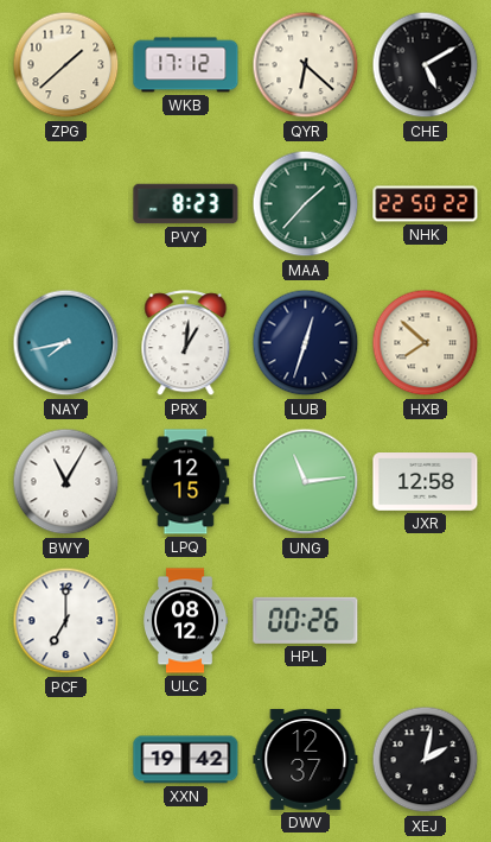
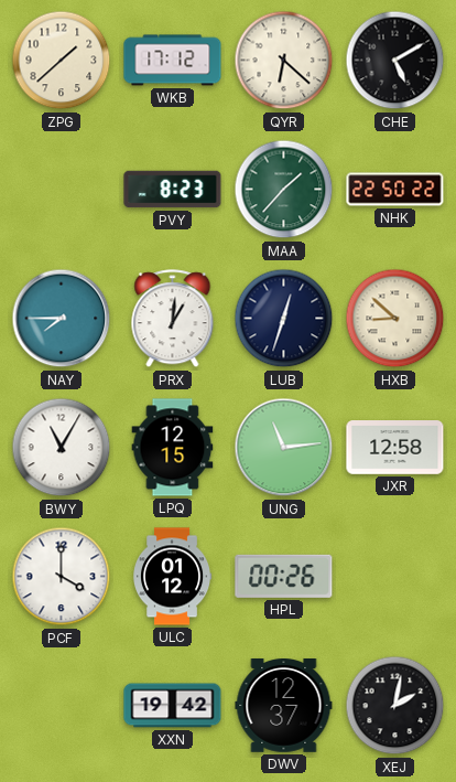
NAY: 7:43 -> 7:45
HXB: 7:52 -> 8:52
PCF: 7:00 -> 4:00
ULC: 08:12 -> 01:12
